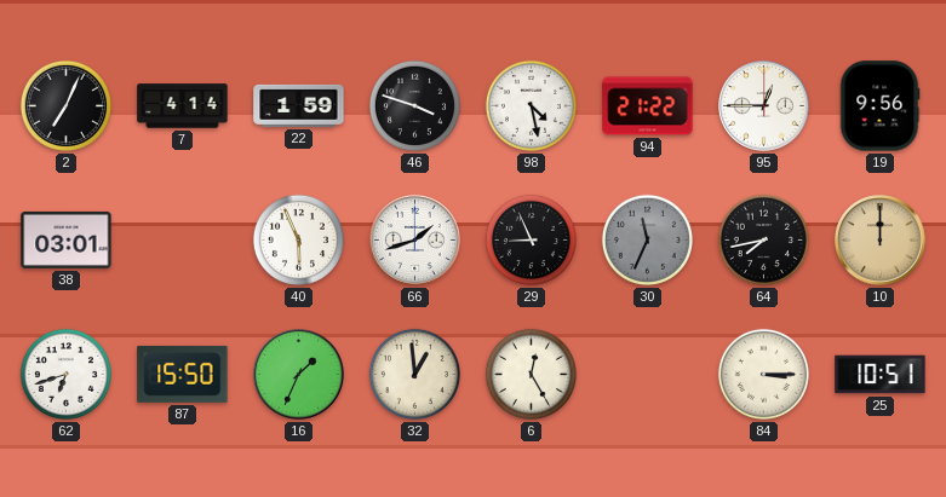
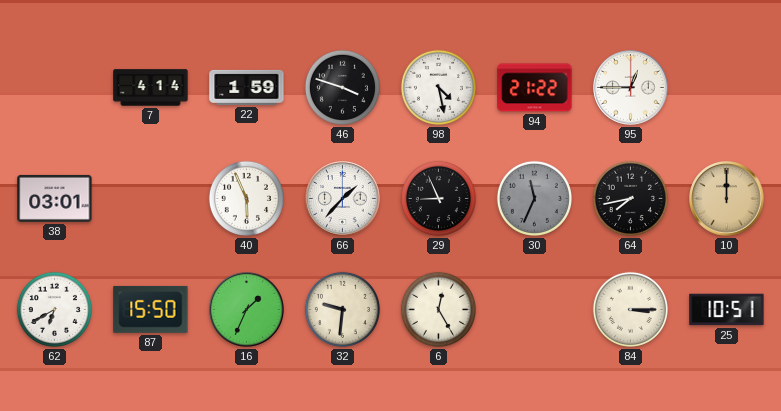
2: 7:04 -> none
19: 9:56 -> none
66: 1:42 -> 1:37
62: 6:42 -> 6:40
32: 12:59 -> 9:31
